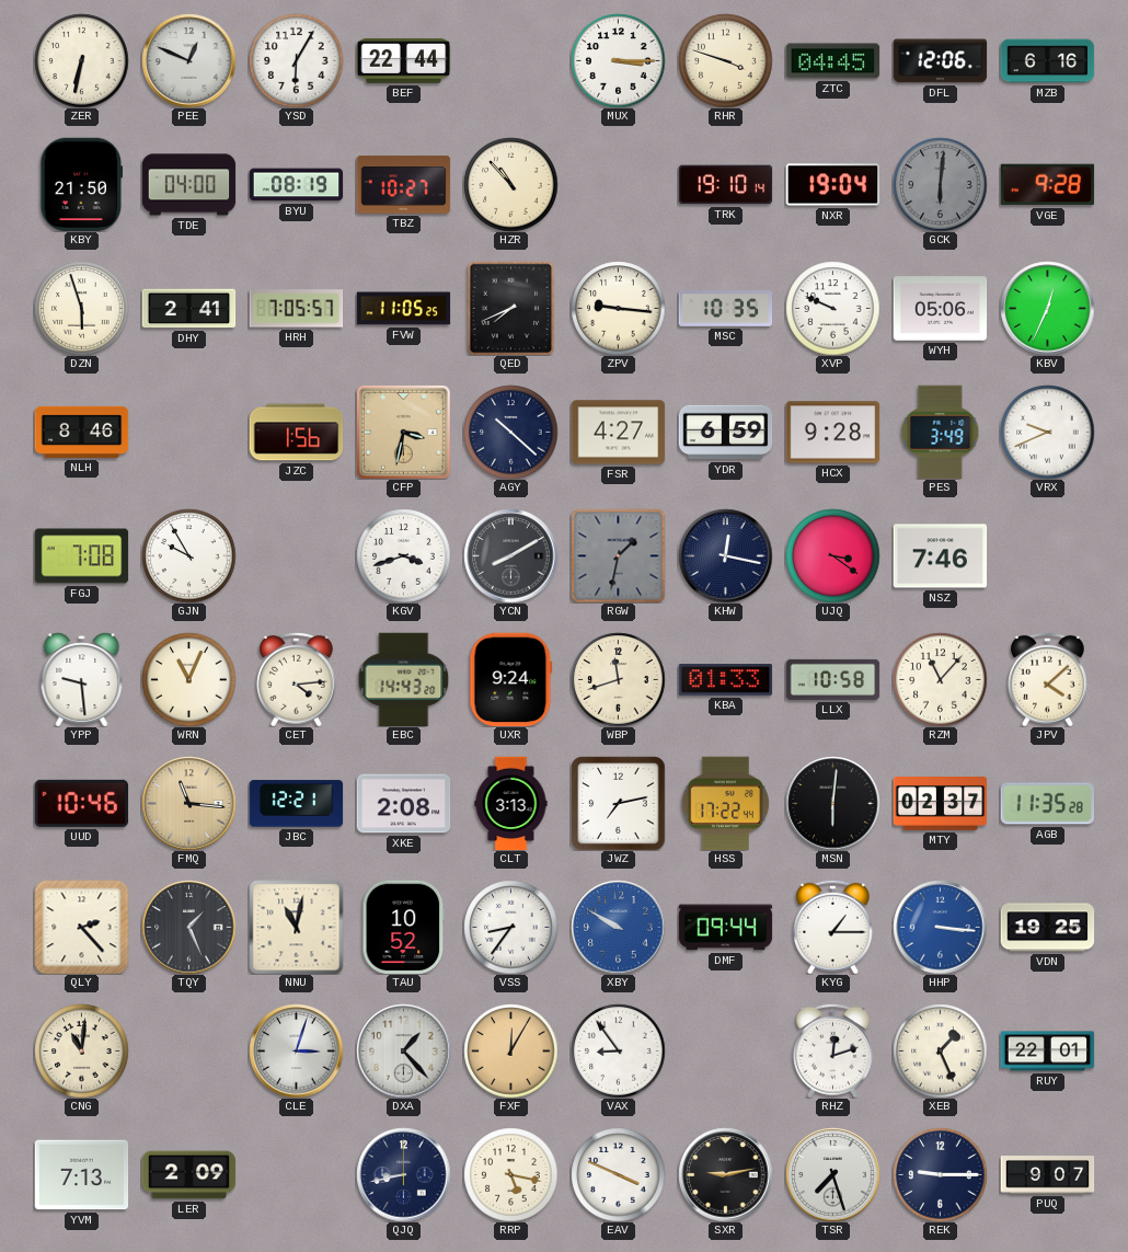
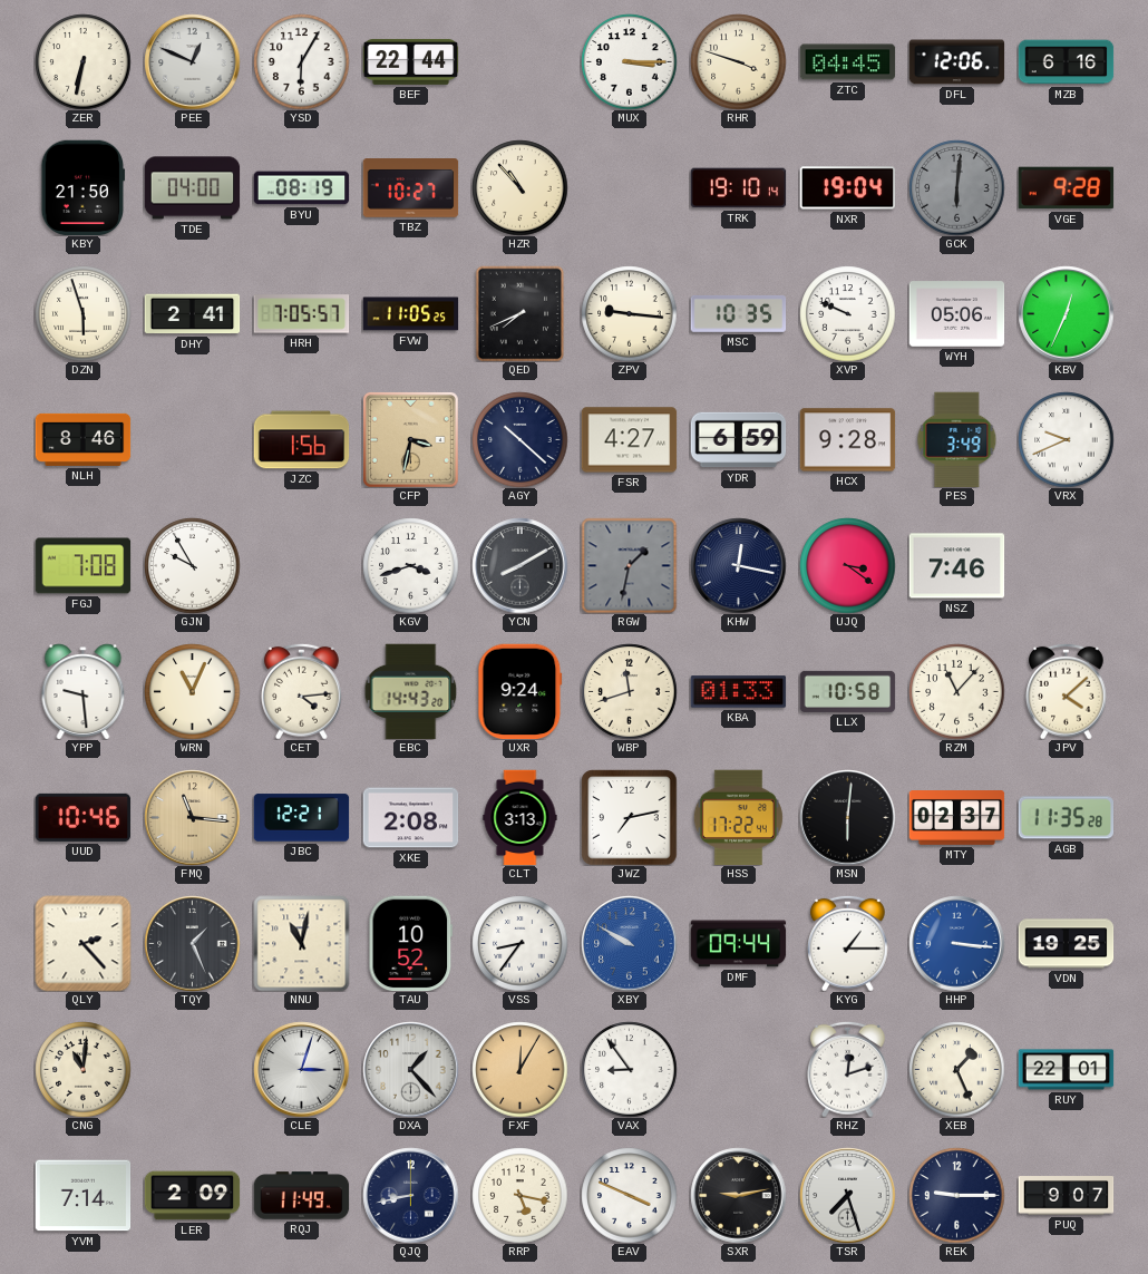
YVM: 7:13 -> 7:14
RQJ: none -> 11:49
